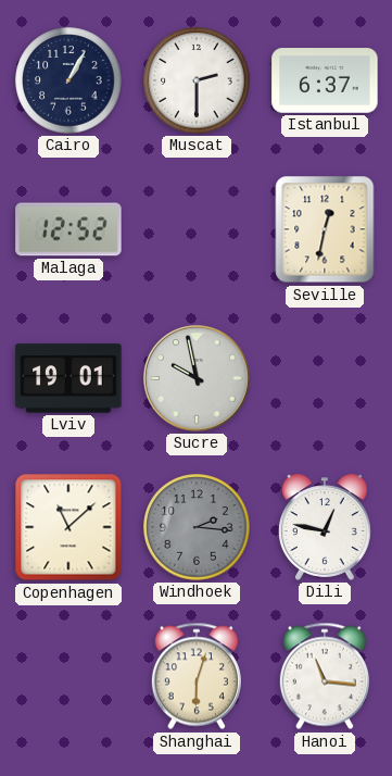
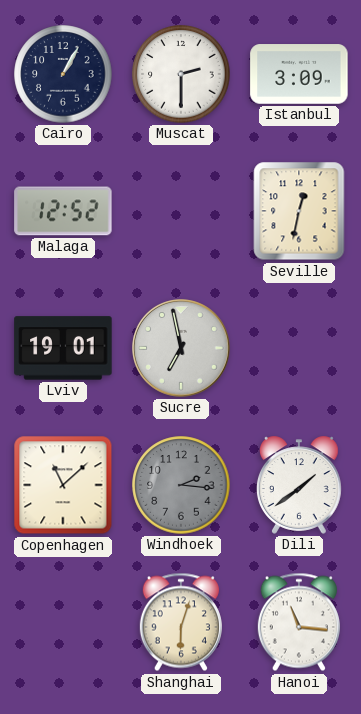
Istanbul: 6:37 -> 3:09
Sucre: 9:58 -> 6:58
Dili: 12:47 -> 1:39
